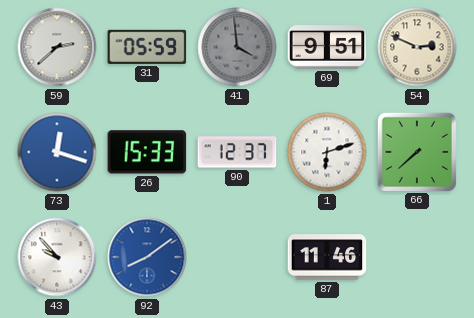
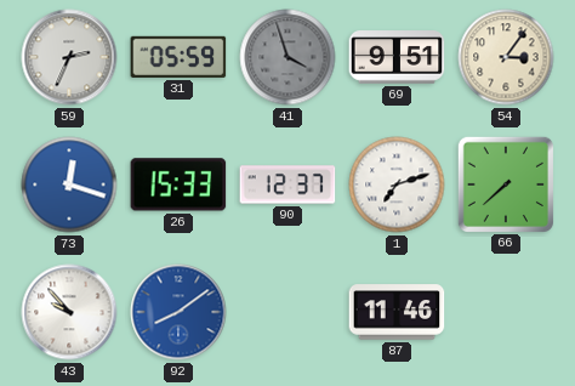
59: 2:38 -> 2:34
41: 3:59 -> 3:57
54: 2:49 -> 3:06
1: 6:12 -> 7:12
